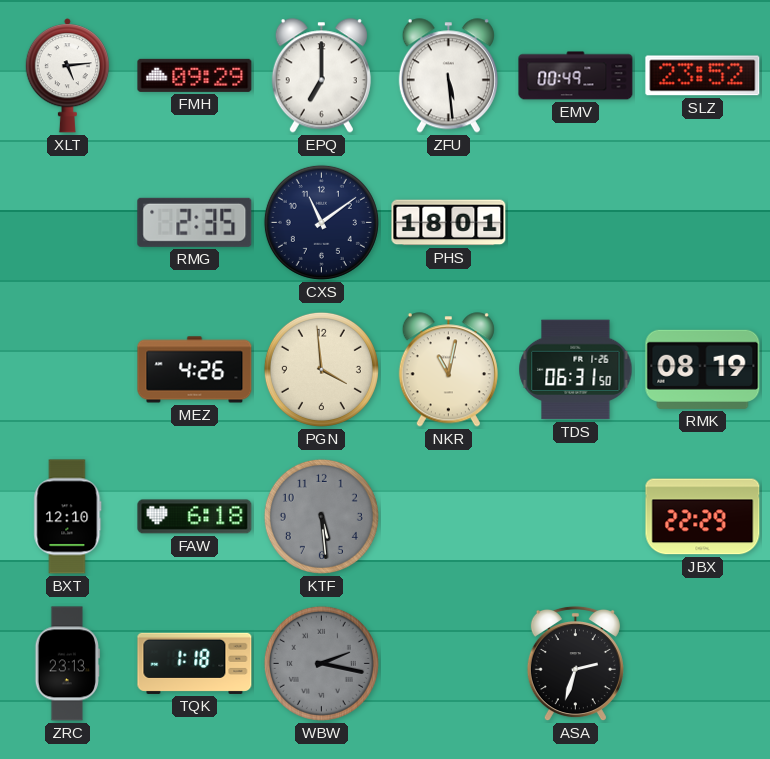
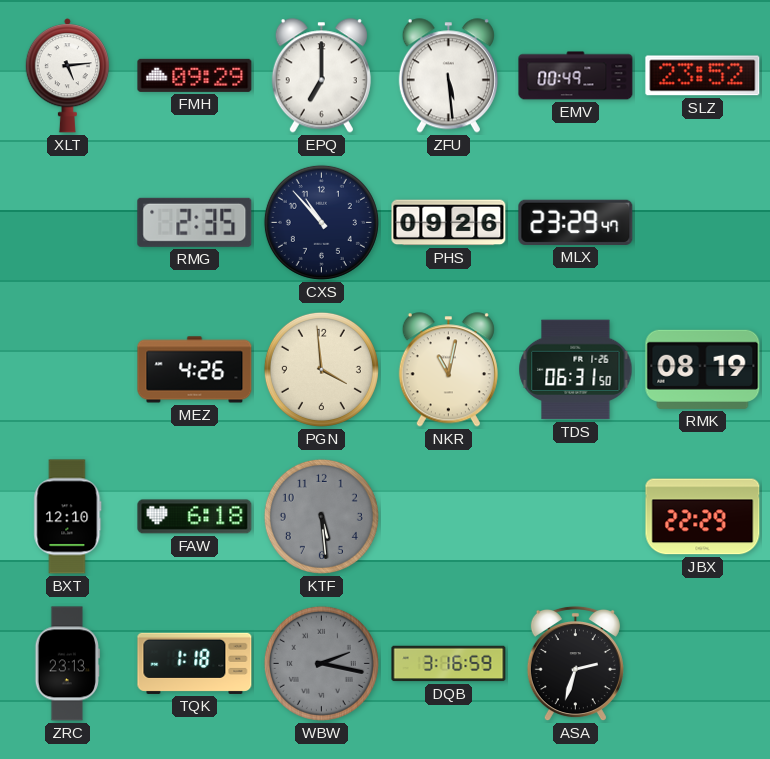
CXS: 11:09 -> 10:53
PHS: 18:01 -> 09:26
MLX: none -> 23:29
DQB: none -> 3:16
